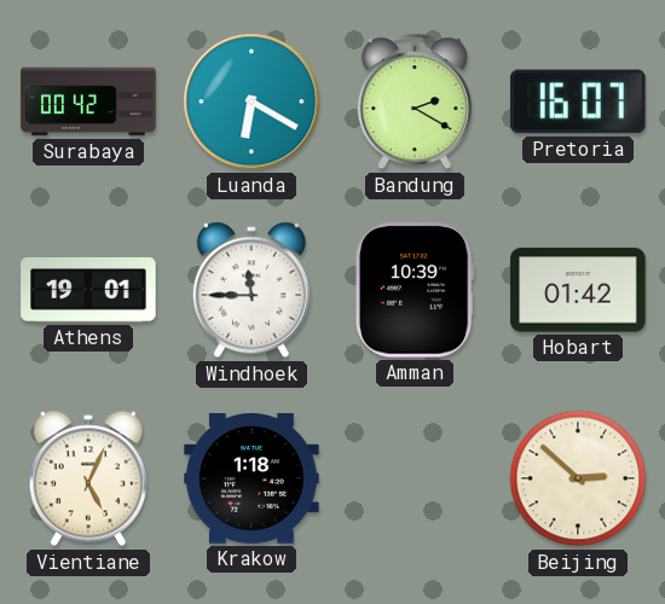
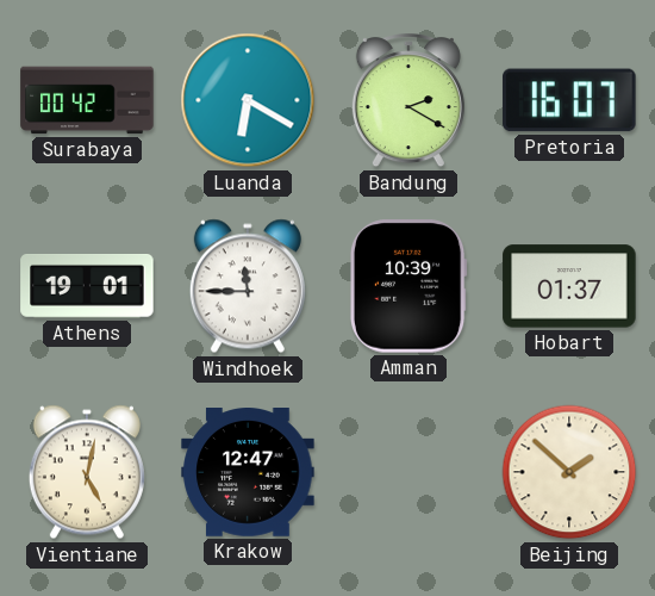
Hobart: 01:42 -> 01:37
Vientiane: 5:04 -> 5:02
Krakow: 1:18 -> 12:47
Beijing: 2:52 -> 1:52
